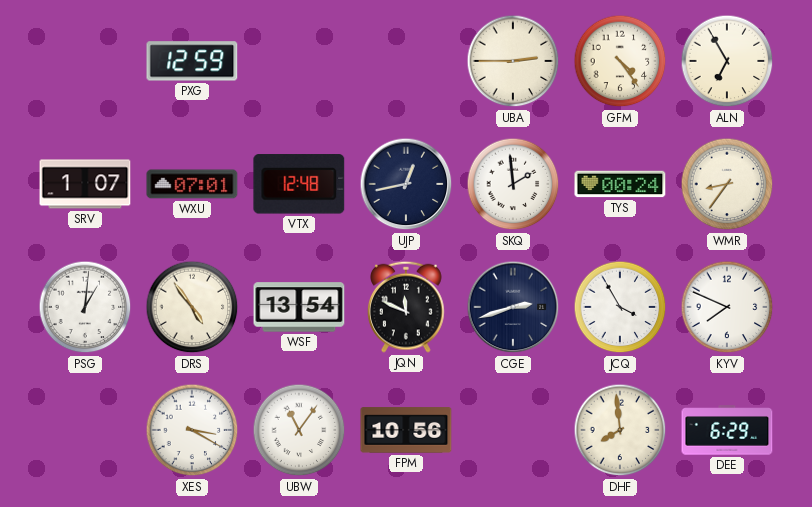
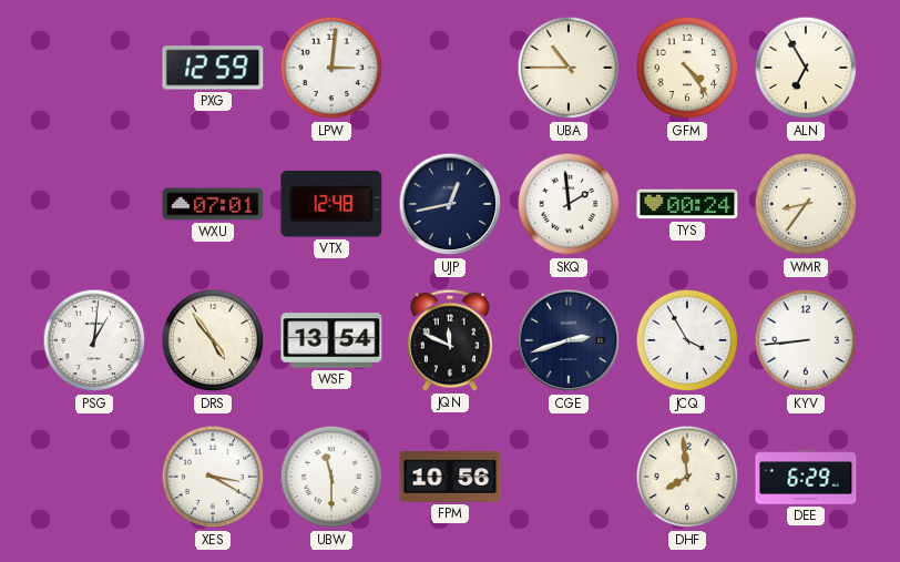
LPW: none -> 3:01
UBA: 2:45 -> 10:45
SRV: 1:07 -> none
KYV: 7:49 -> 8:44
UBW: 11:06 -> 11:30
